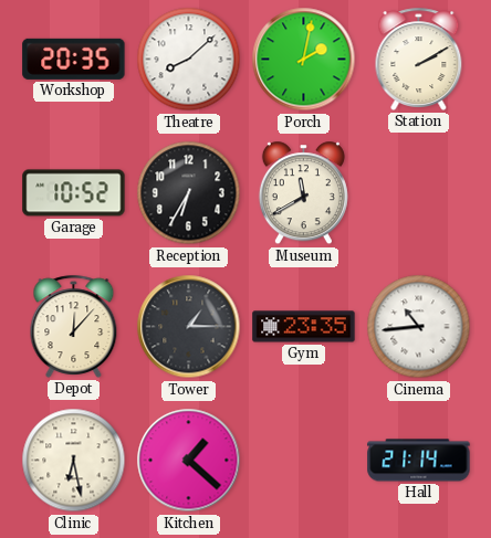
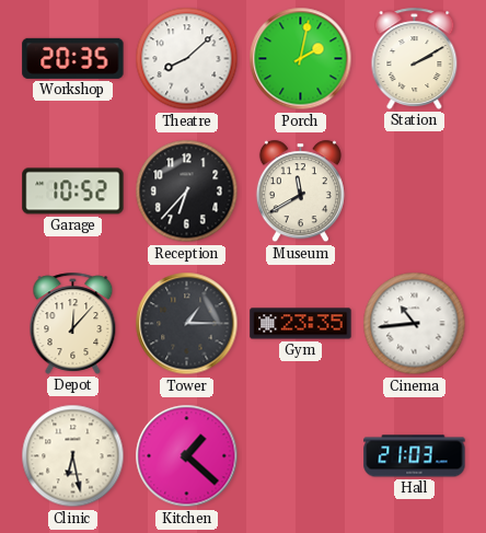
Reception: 6:35 -> 6:37
Hall: 21:14 -> 21:03
